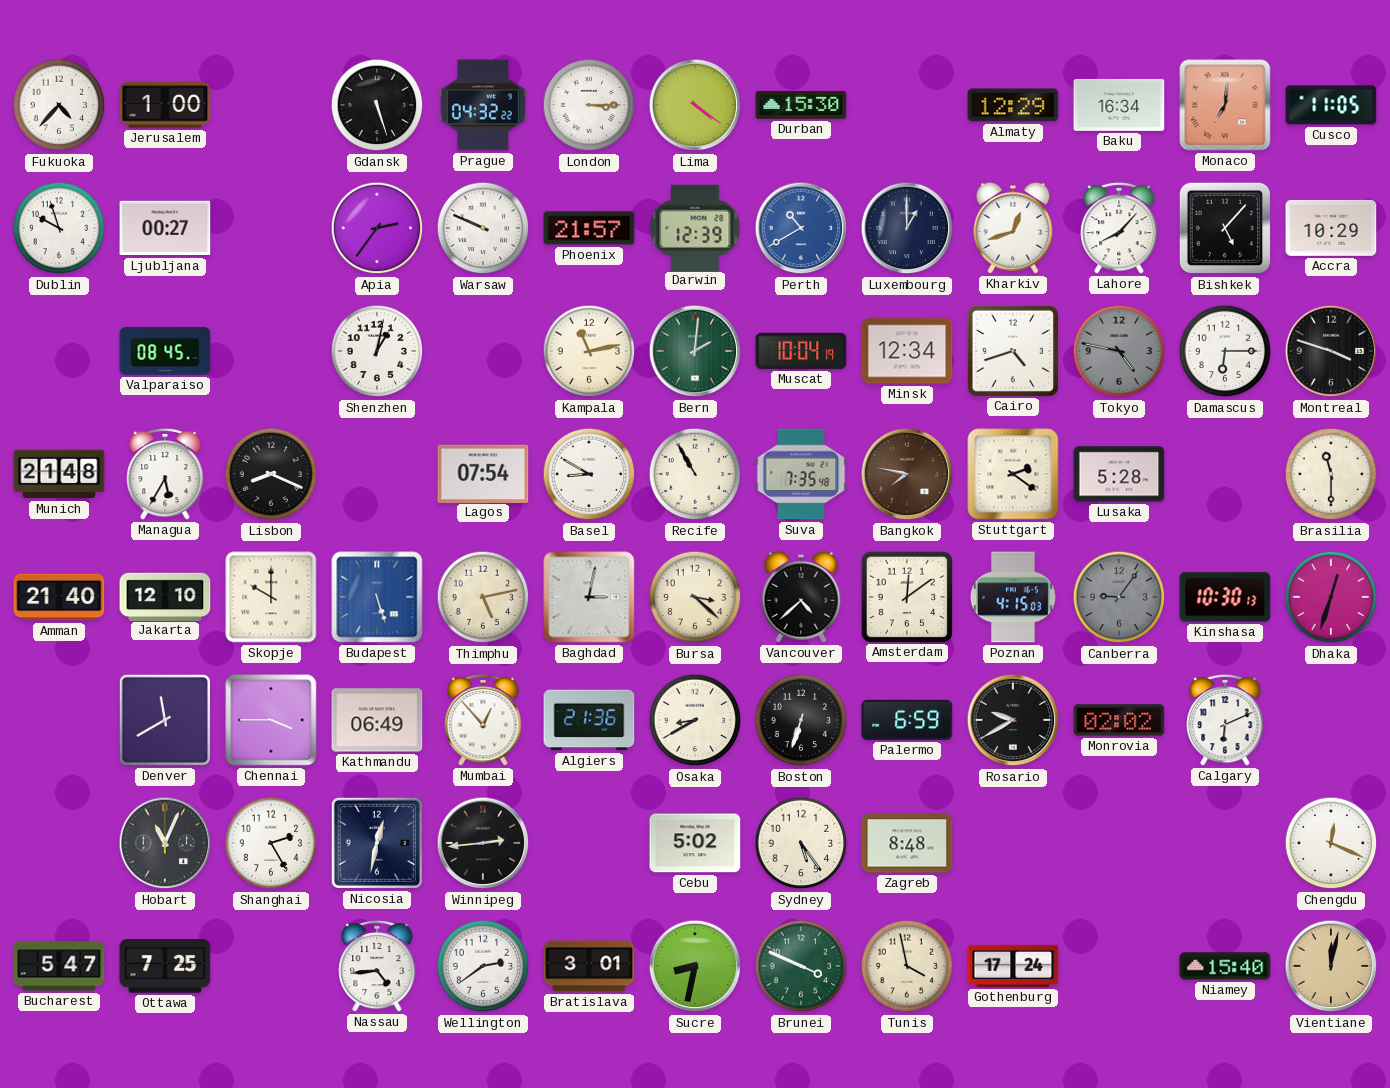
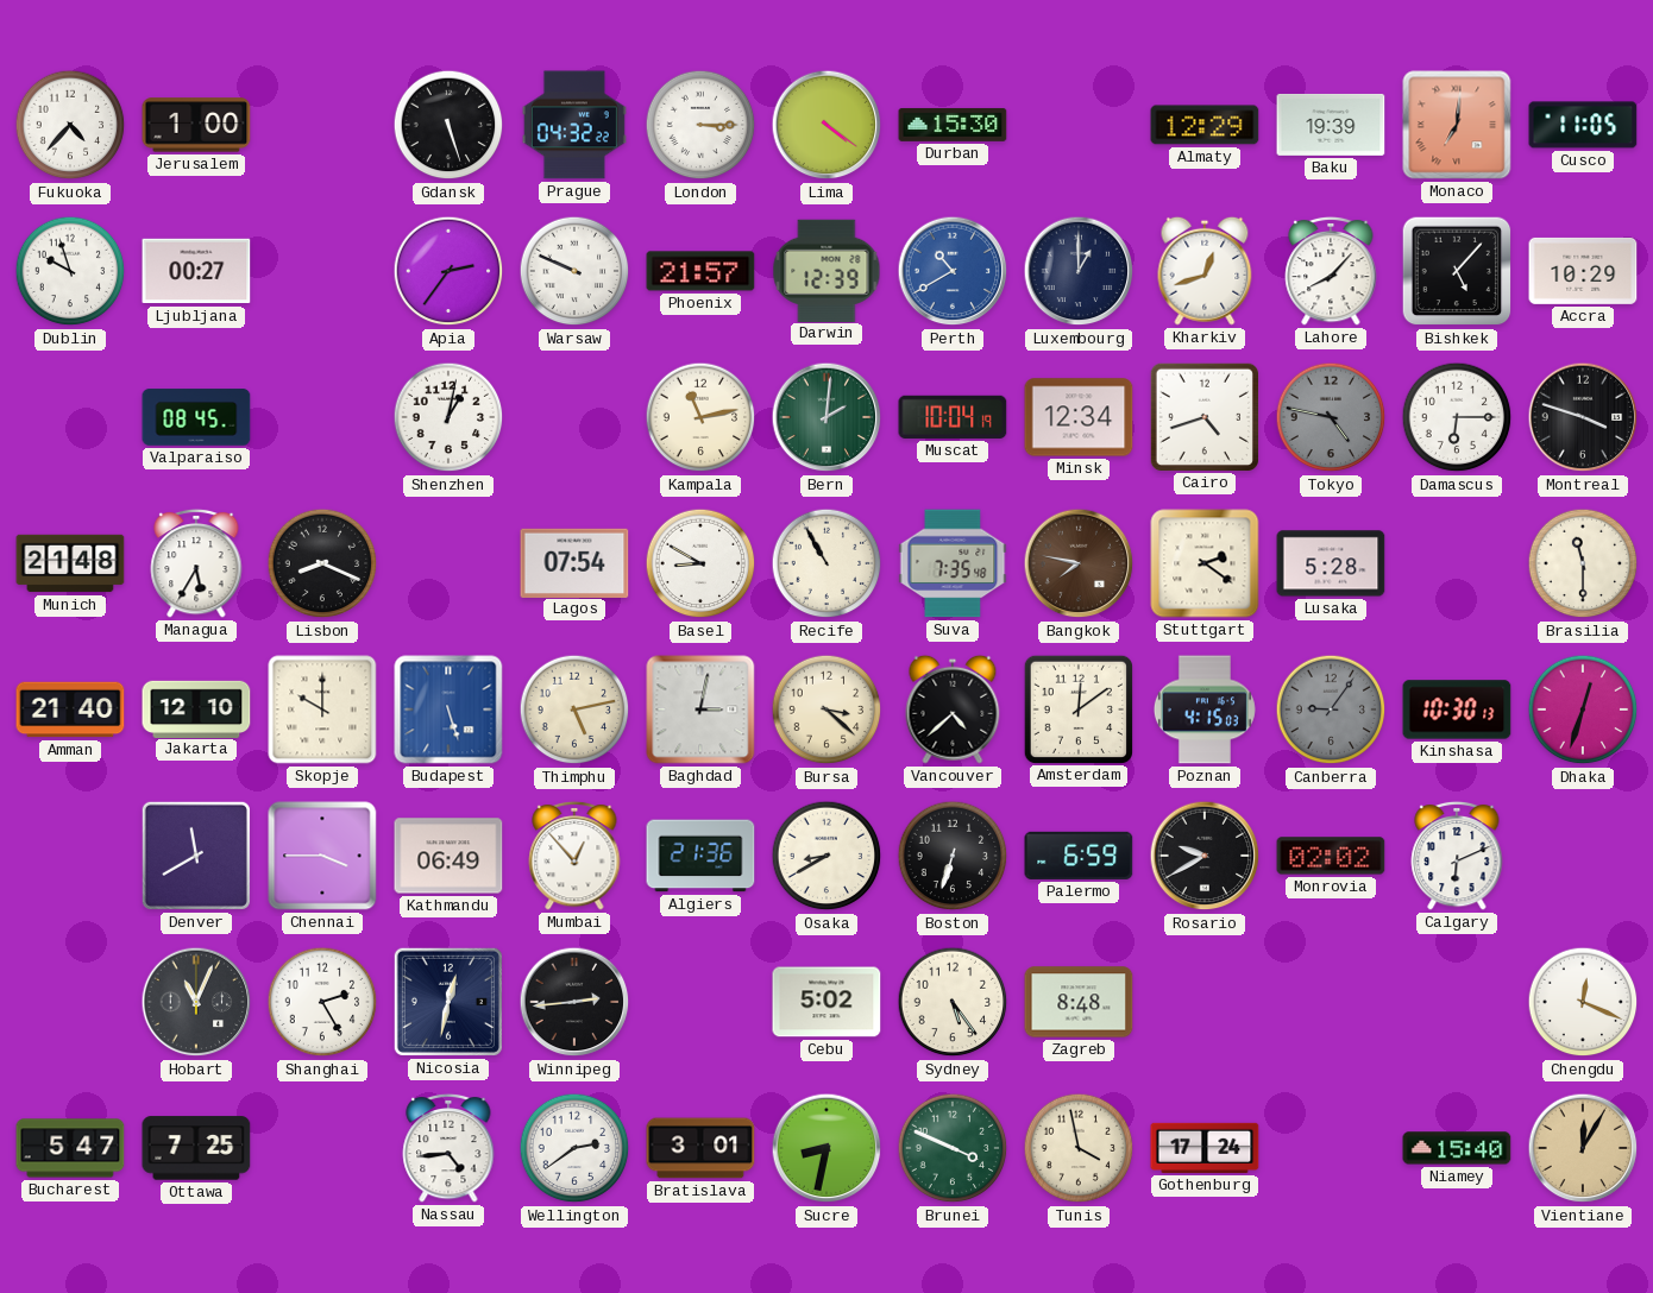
Baku: 16:34 -> 19:39
Vientiane: 12:02 -> 12:05
